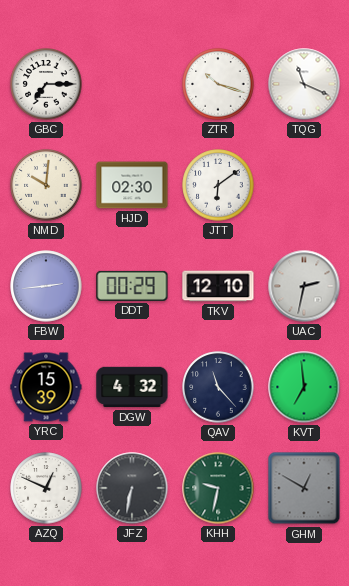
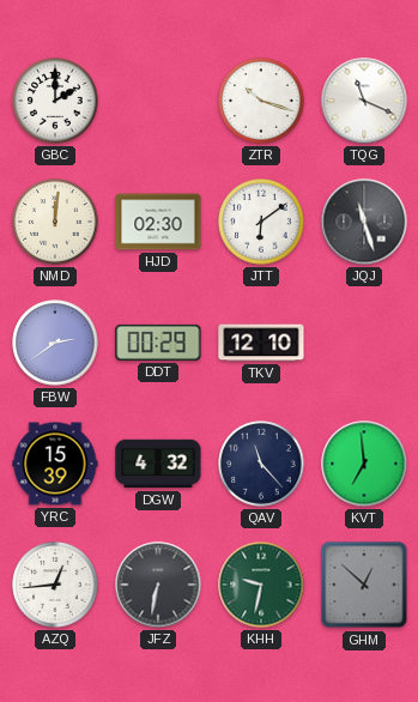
GBC: 7:15 -> 2:00
NMD: 10:01 -> 12:01
JQJ: none -> 11:27
FBW: 2:44 -> 2:39
UAC: 2:32 -> none
AZQ: 12:49 -> 12:44
GHM: 12:50 -> 12:52
